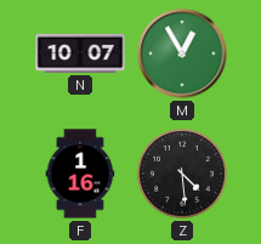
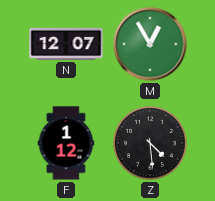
N: 10:07 -> 12:07
F: 1:16 -> 1:12
